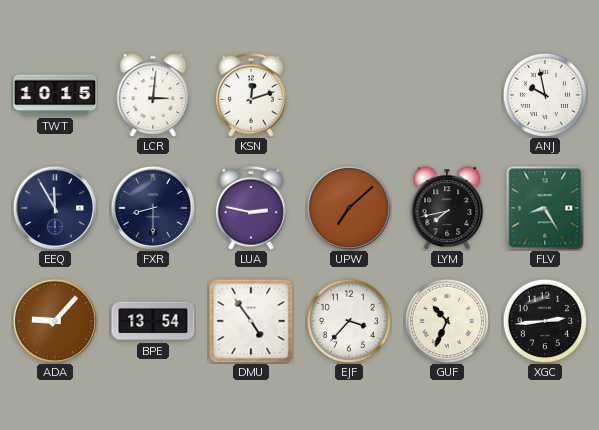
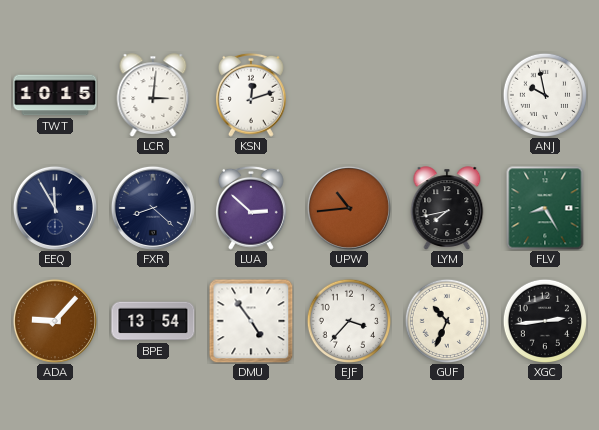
FXR: 8:30 -> 8:22
LUA: 2:47 -> 2:52
UPW: 7:08 -> 10:44
